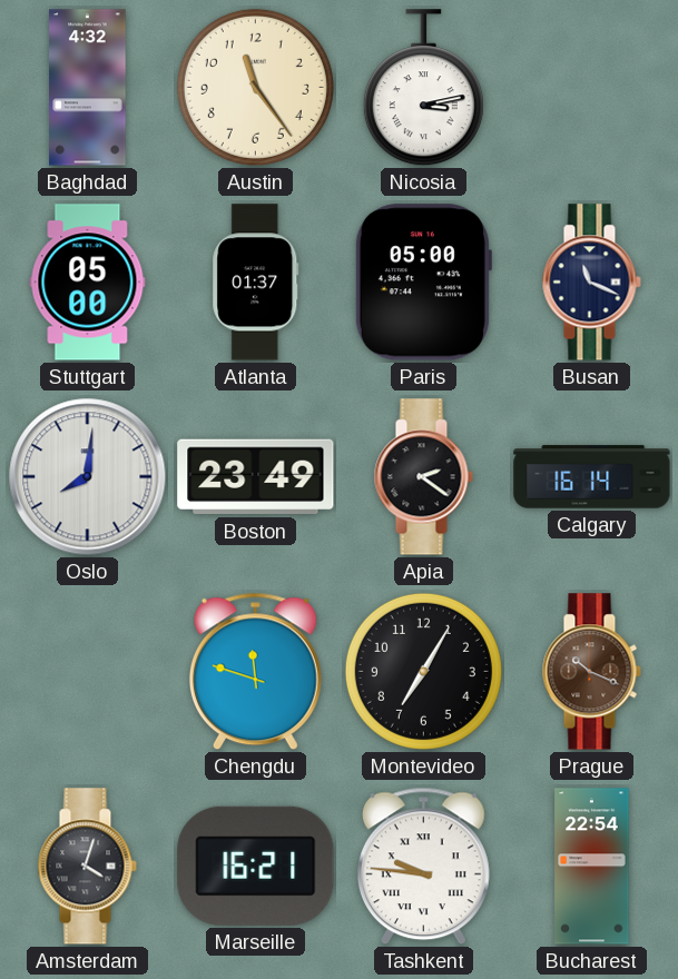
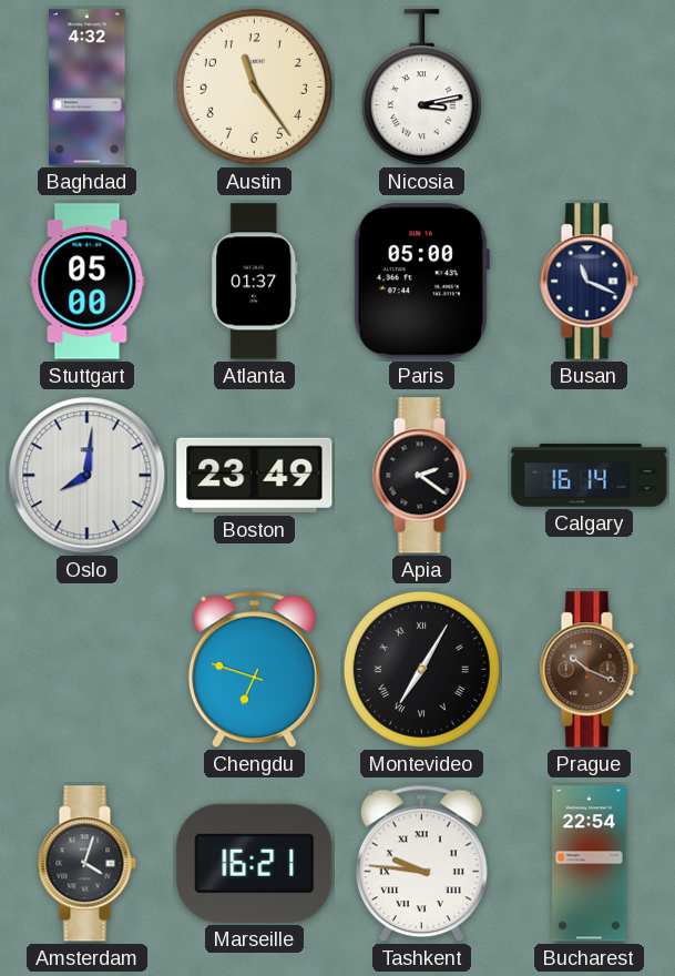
Chengdu: 11:48 -> 6:48
Montevideo numerals: Arabic -> Roman
